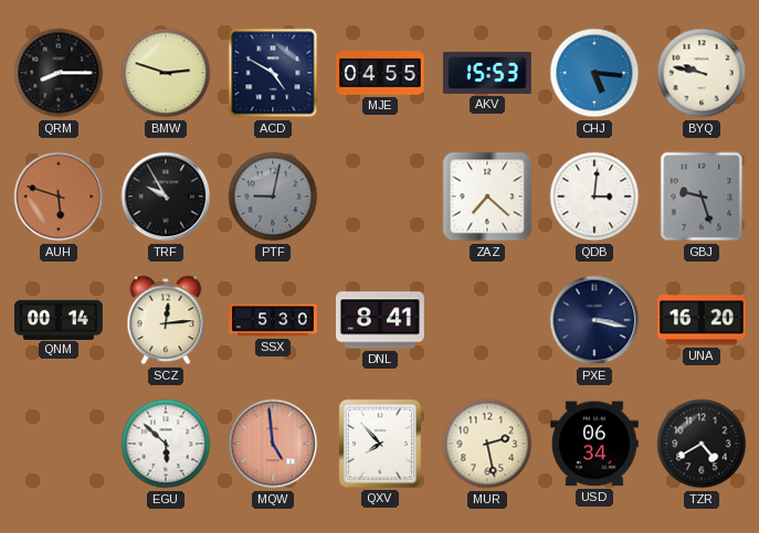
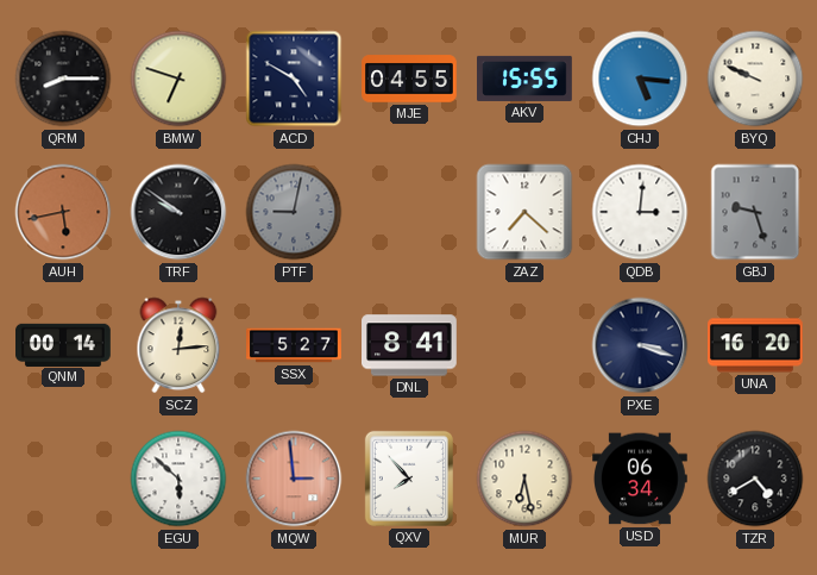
BMW: 2:48 -> 6:48
AKV: 15:53 -> 15:55
BYQ: 9:47 -> 9:49
AUH: 5:48 -> 5:43
TRF: 9:55 -> 9:51
SSX: 5:30 -> 5:27
PXE: 3:17 -> 3:18
MQW: 4:59 -> 2:59
MUR: 2:28 -> 6:28
